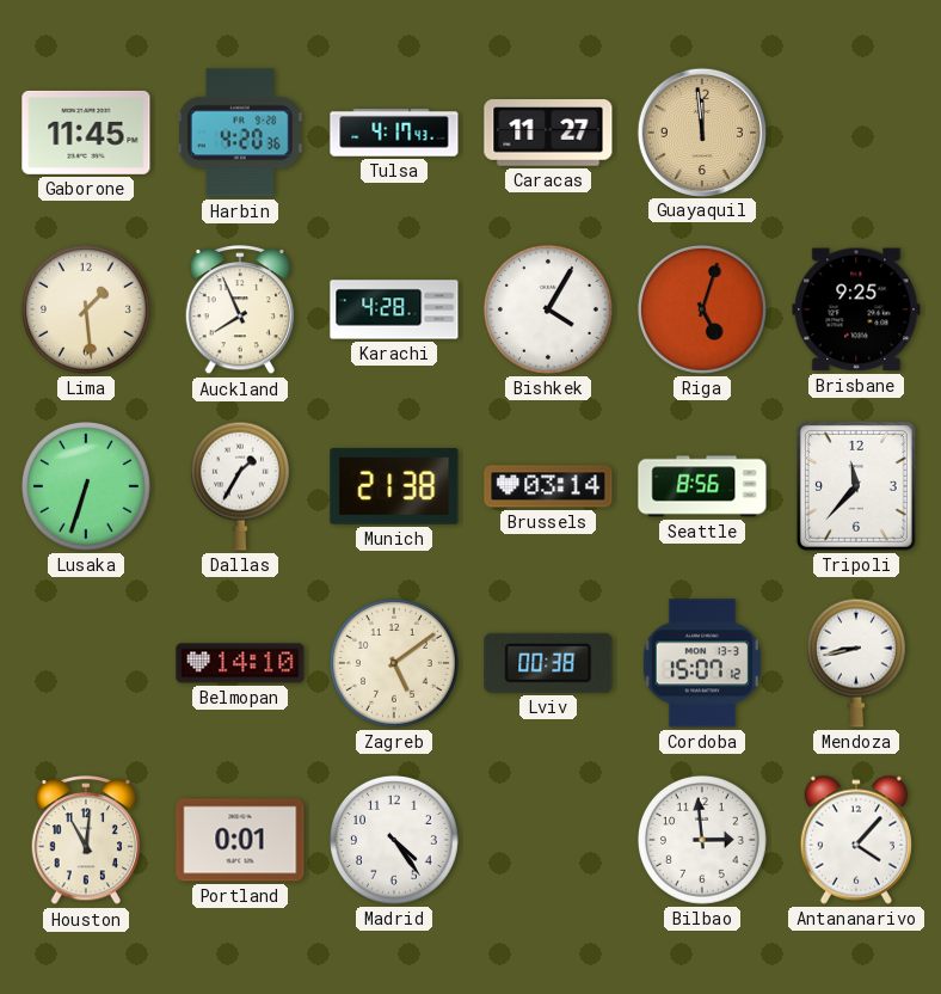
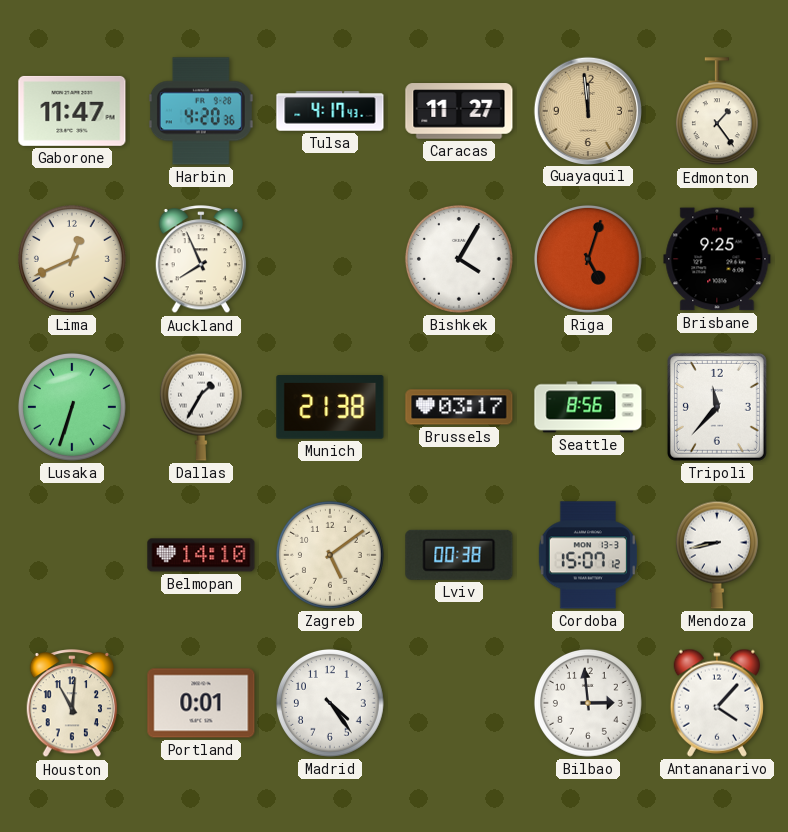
Gaborone: 11:45 -> 11:47
Edmonton: none -> 1:24
Lima: 1:29 -> 12:41
Karachi: 4:28 -> none
Brussels: 03:14 -> 03:17
